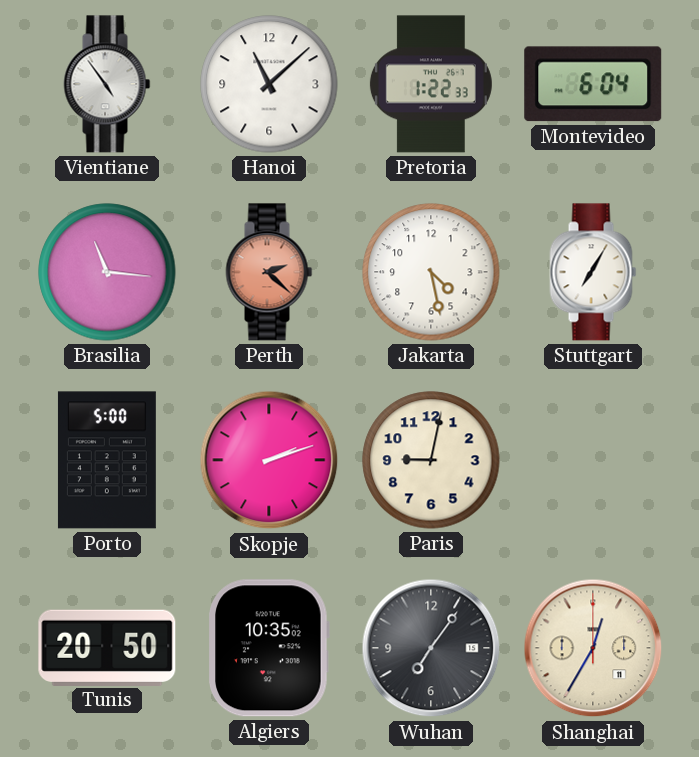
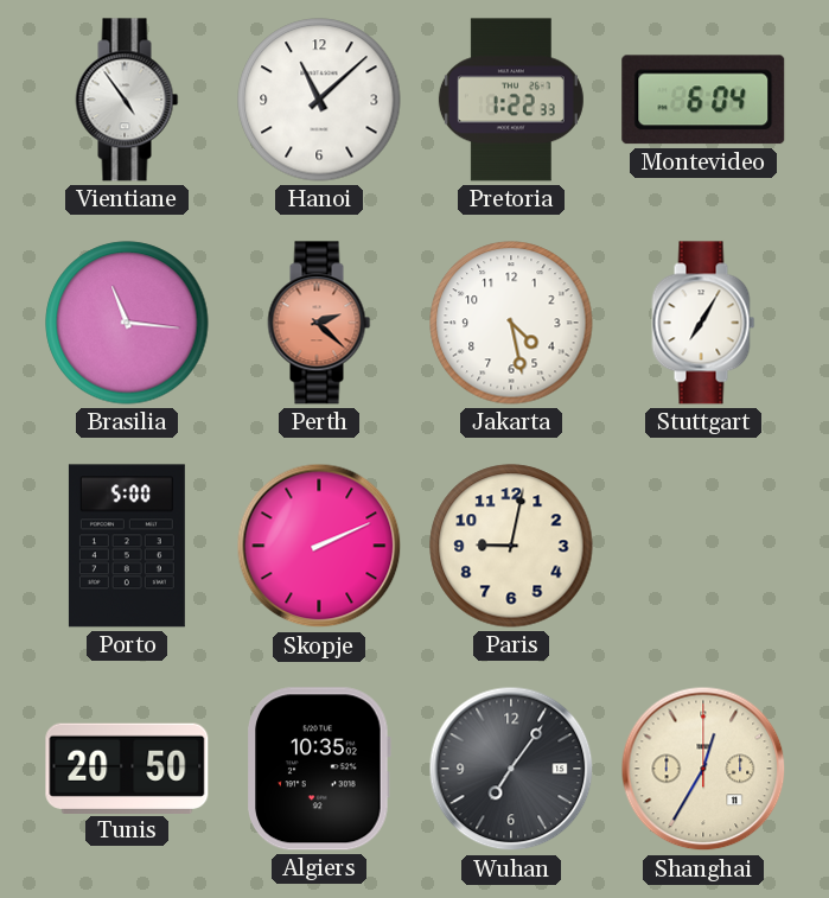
Skopje: 2:12 -> 2:11
